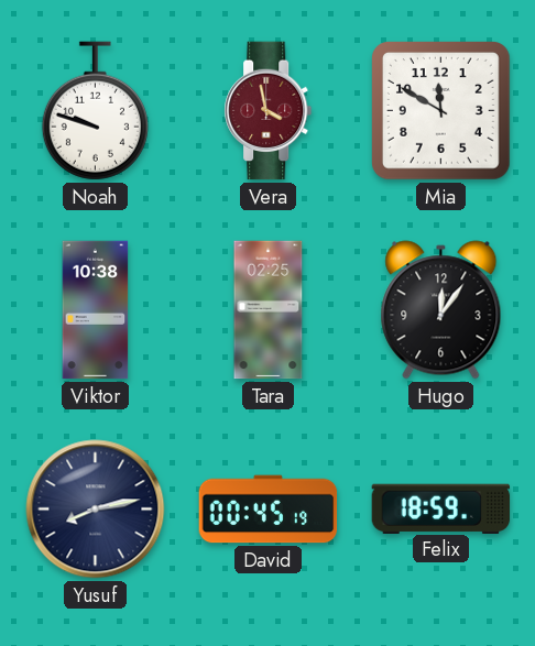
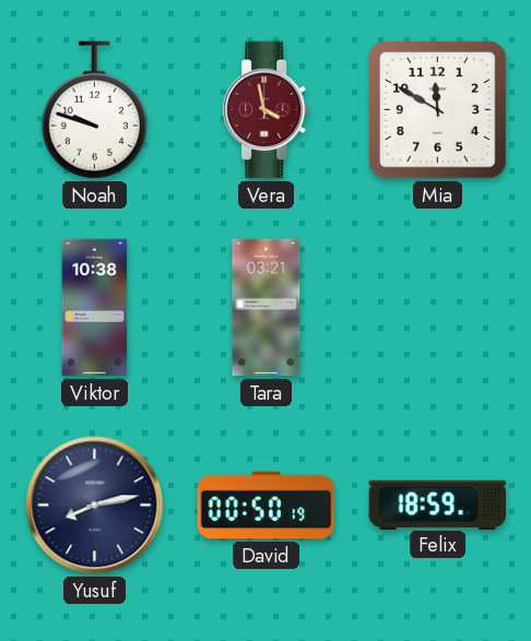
Tara: 02:25 -> 03:21
Hugo: 12:06 -> none
David: 00:45 -> 00:50
